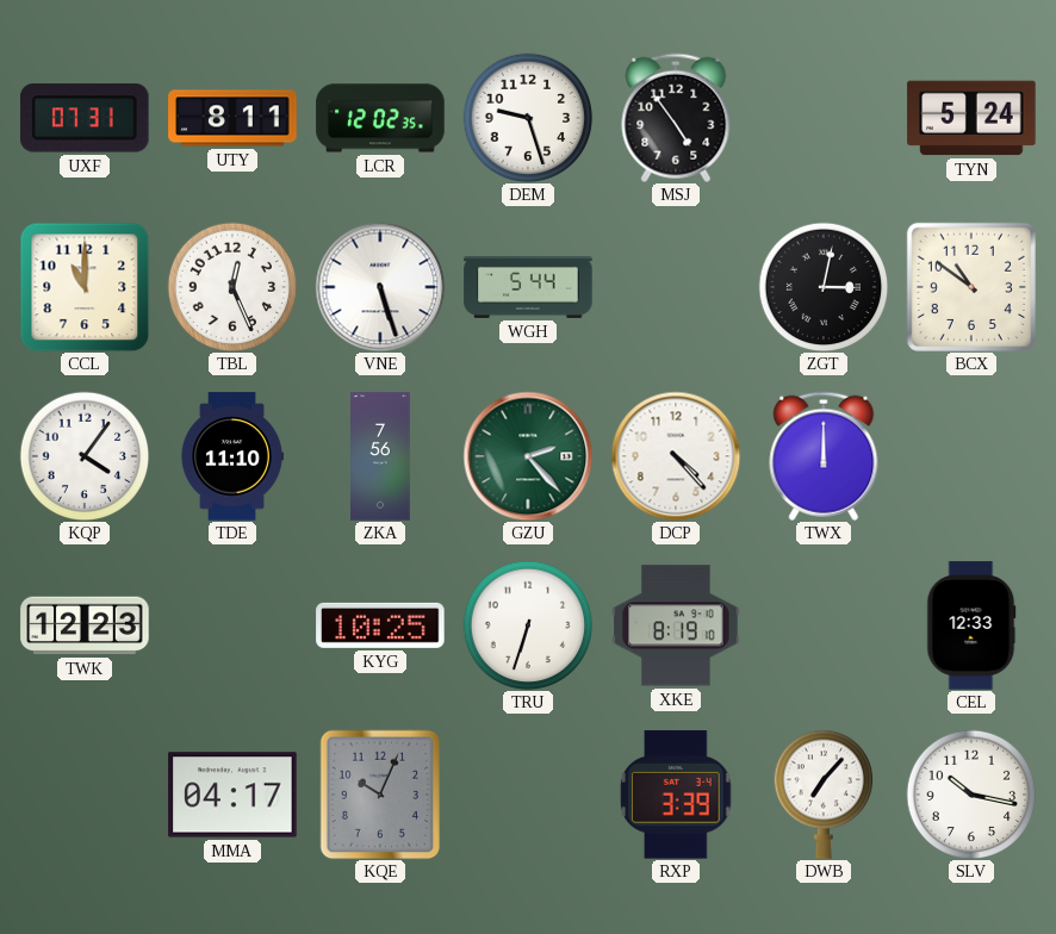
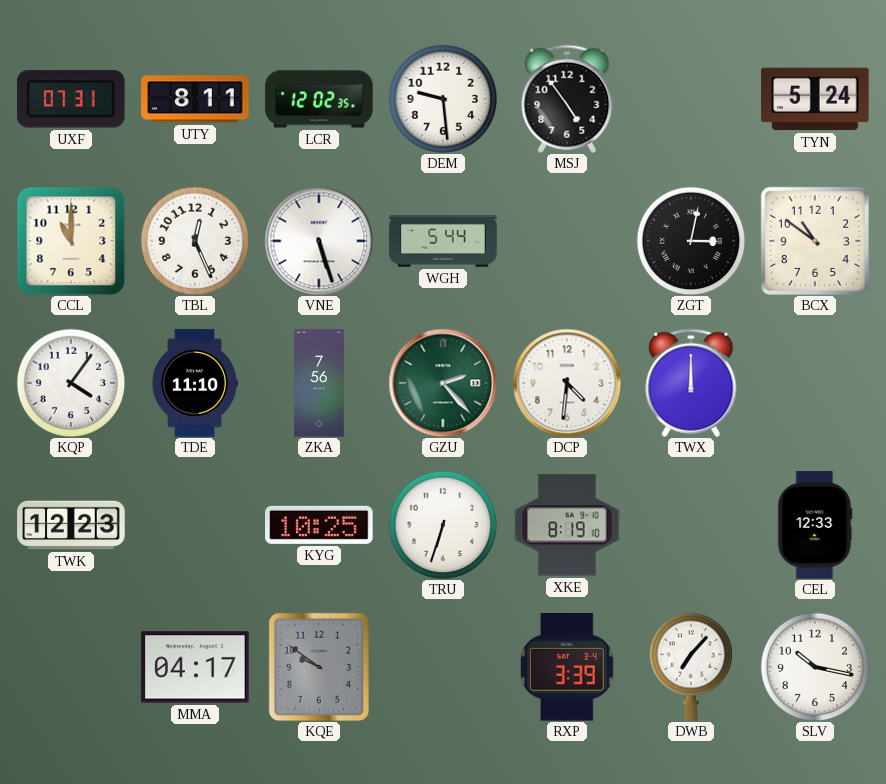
DEM: 9:27 -> 9:29
DCP: 4:23 -> 4:31
KQE: 10:04 -> 9:51
